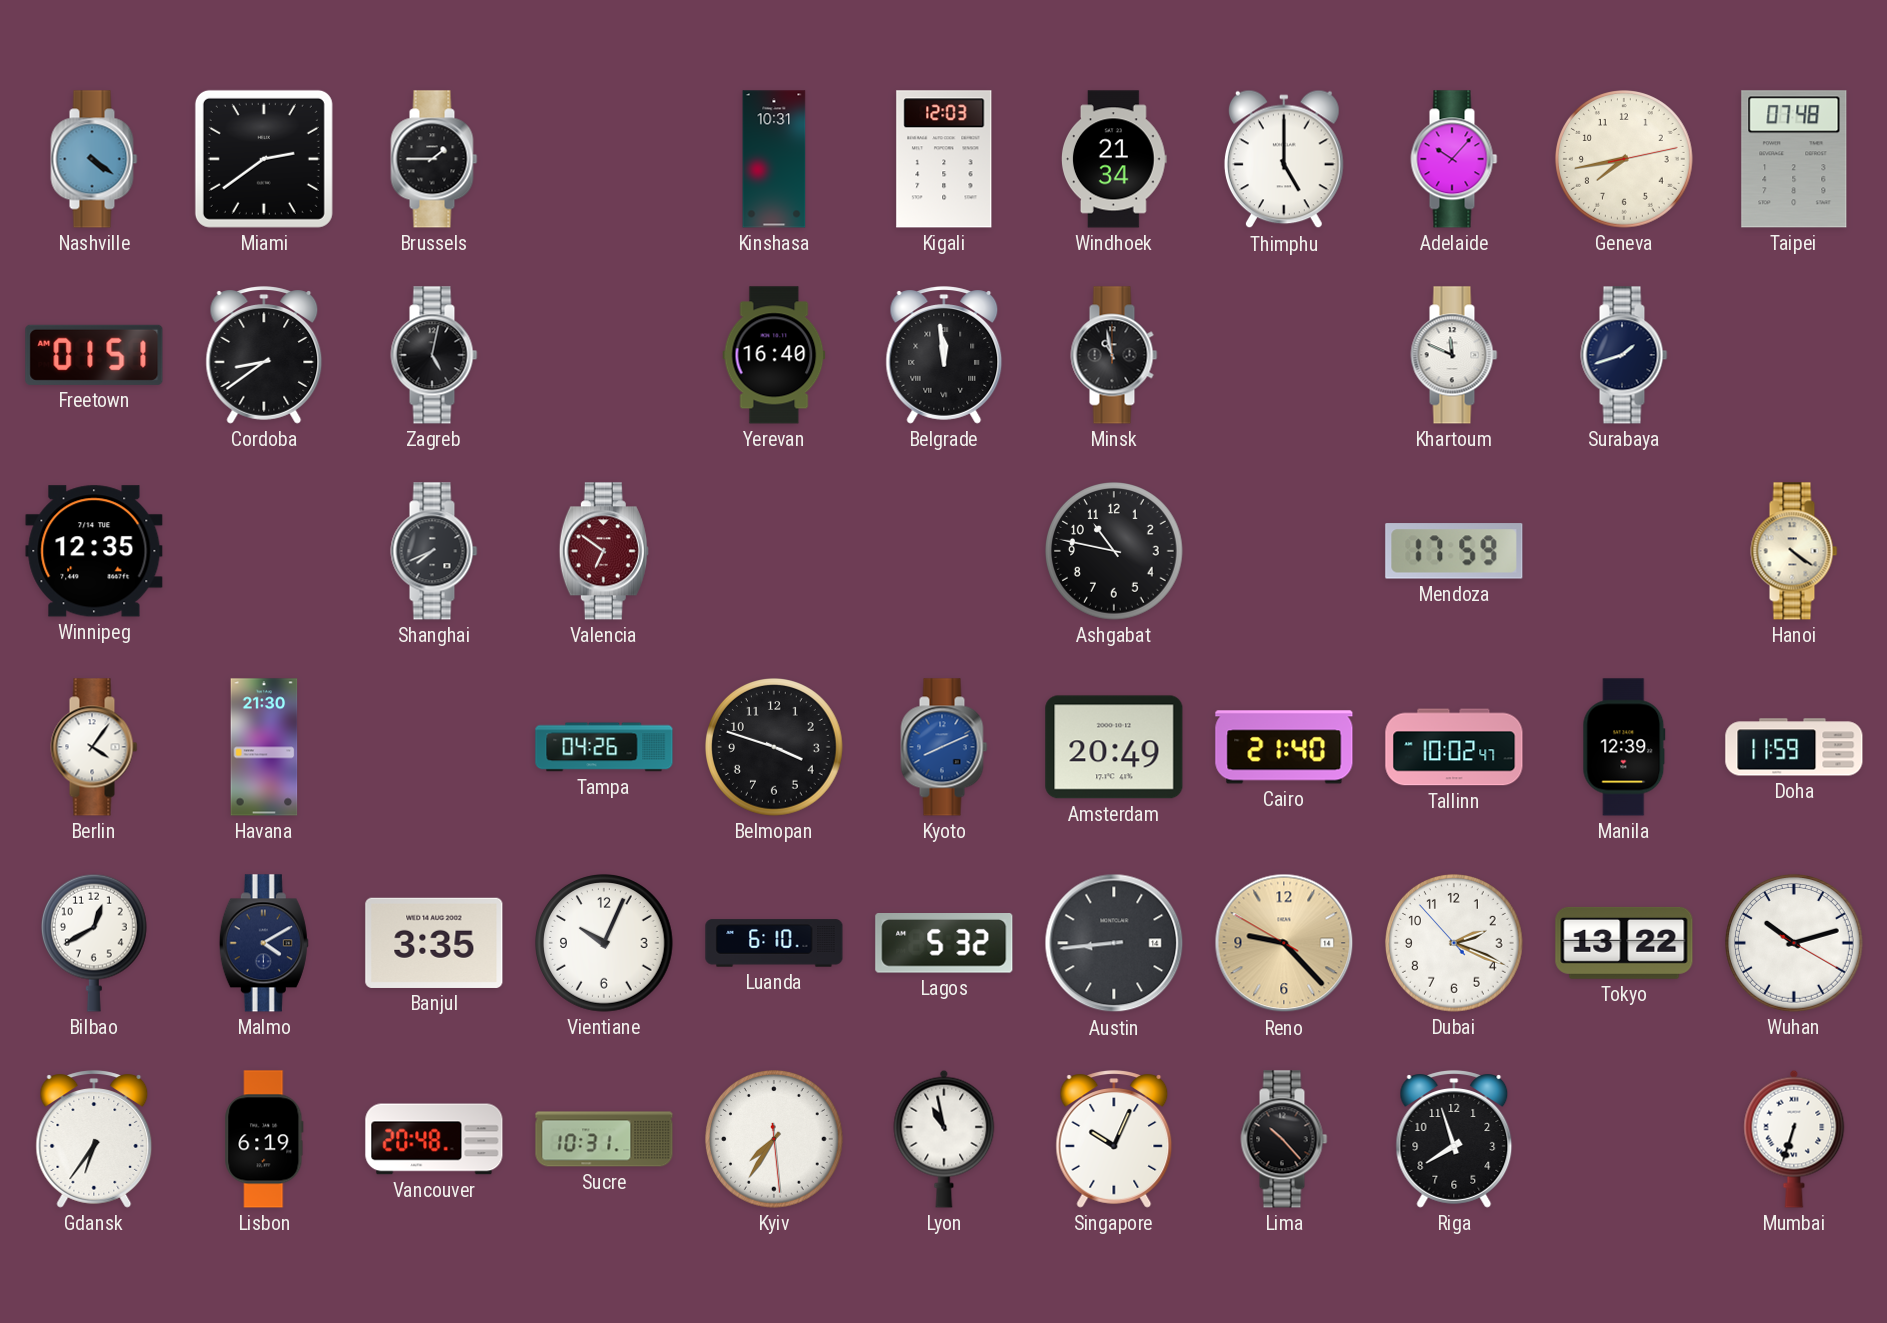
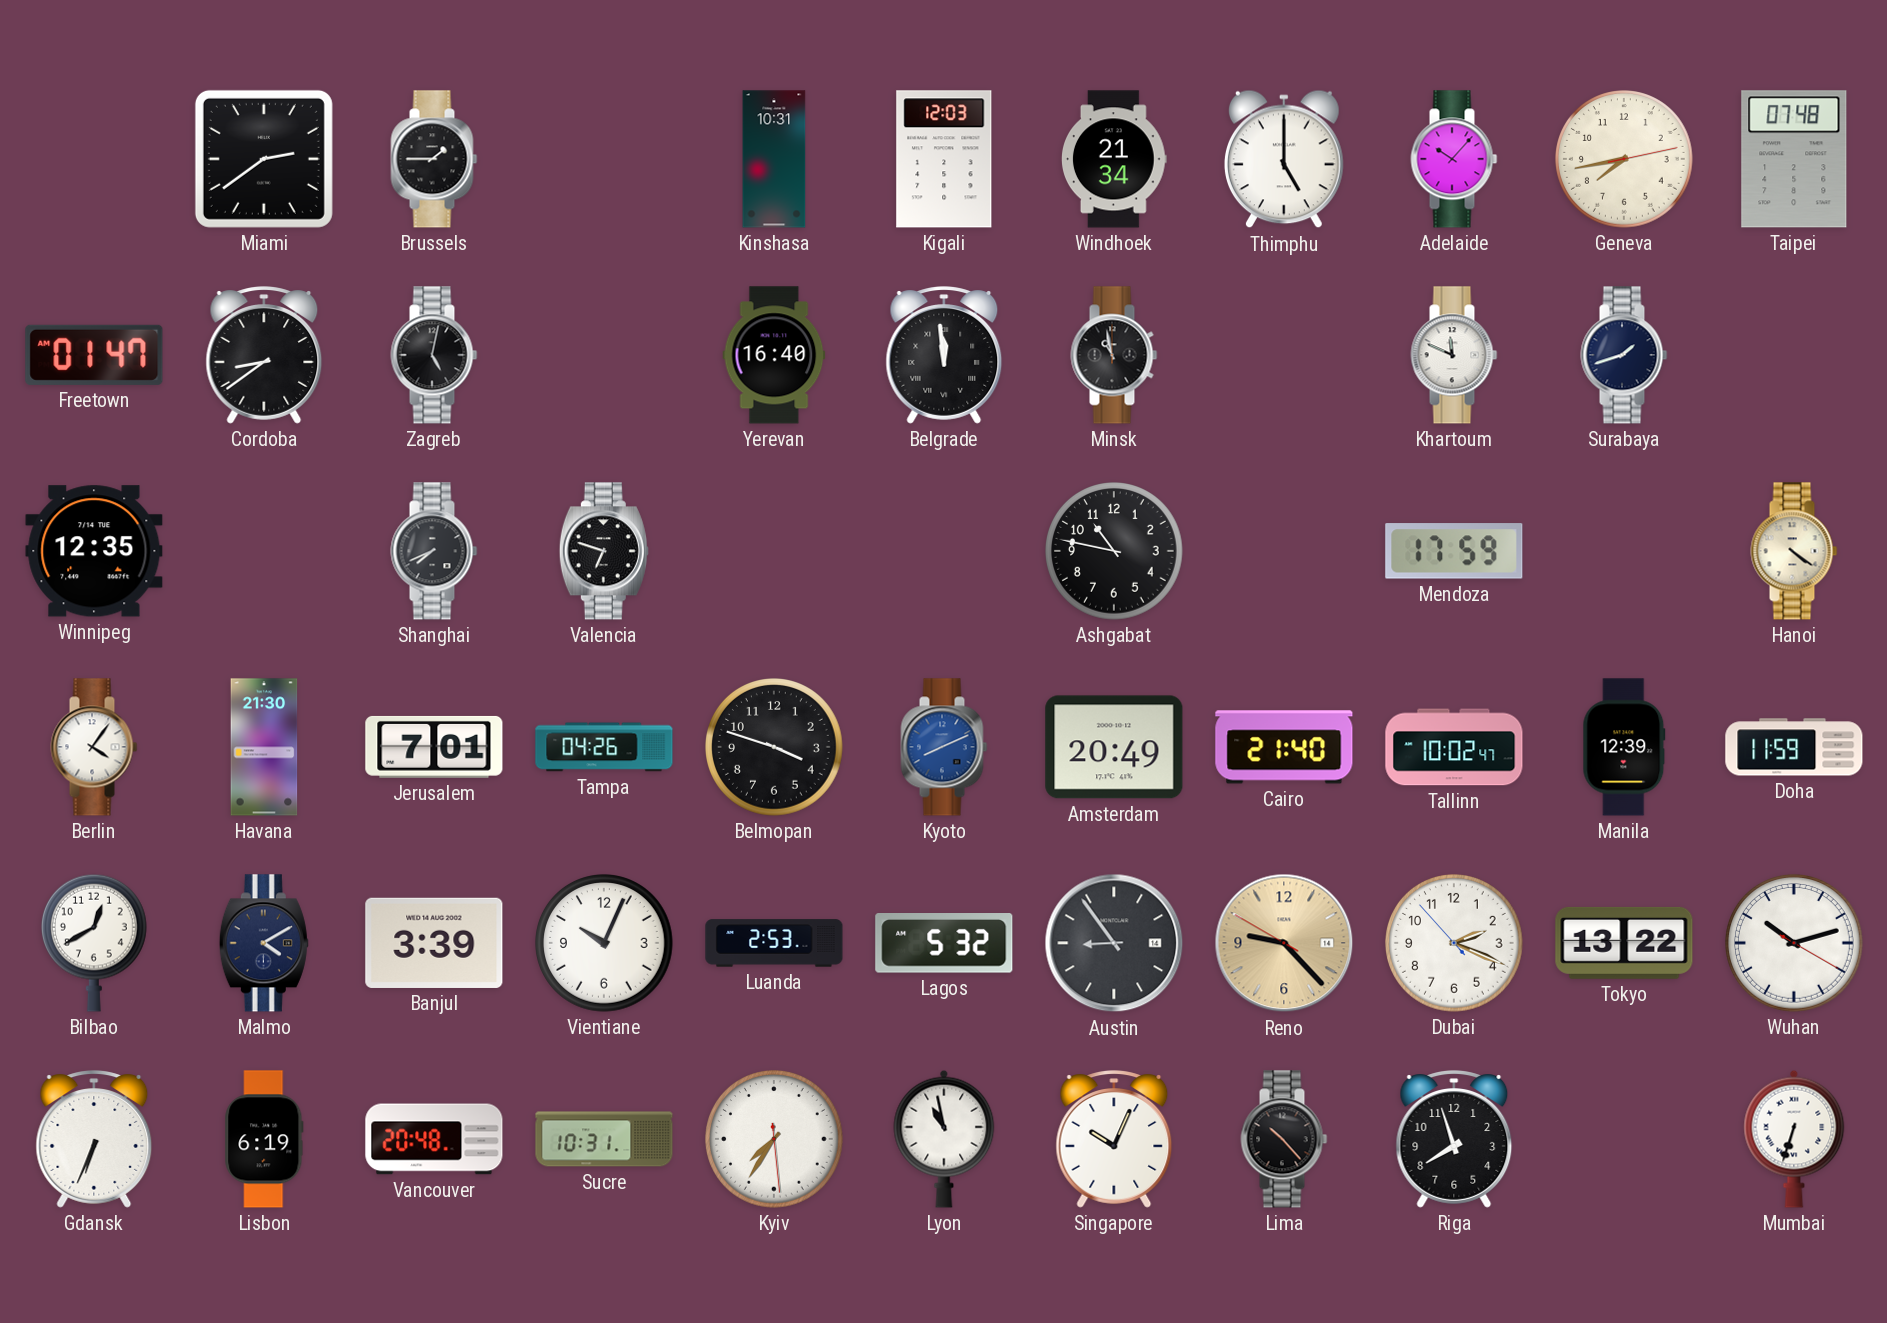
Nashville: 4:21 -> none
Freetown: 01:51 -> 01:47
Valencia: 6:51 -> 6:48
Valencia dial: burgundy -> black
Jerusalem: none -> 7:01
Banjul: 3:35 -> 3:39
Luanda: 6:10 -> 2:53
Austin: 8:44 -> 8:54
Gdansk: 6:36 -> 6:34
